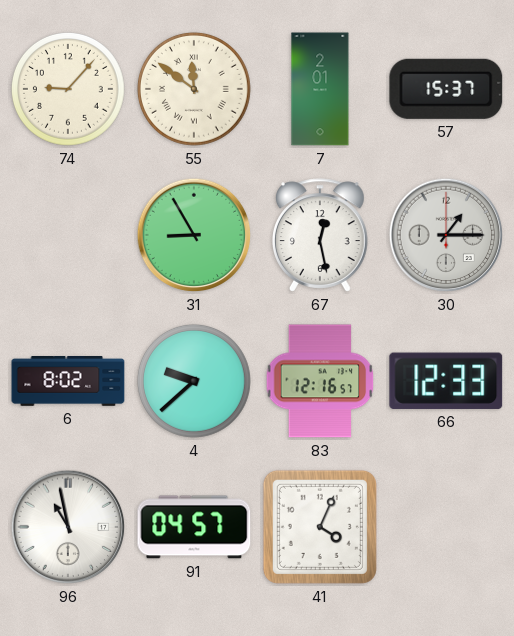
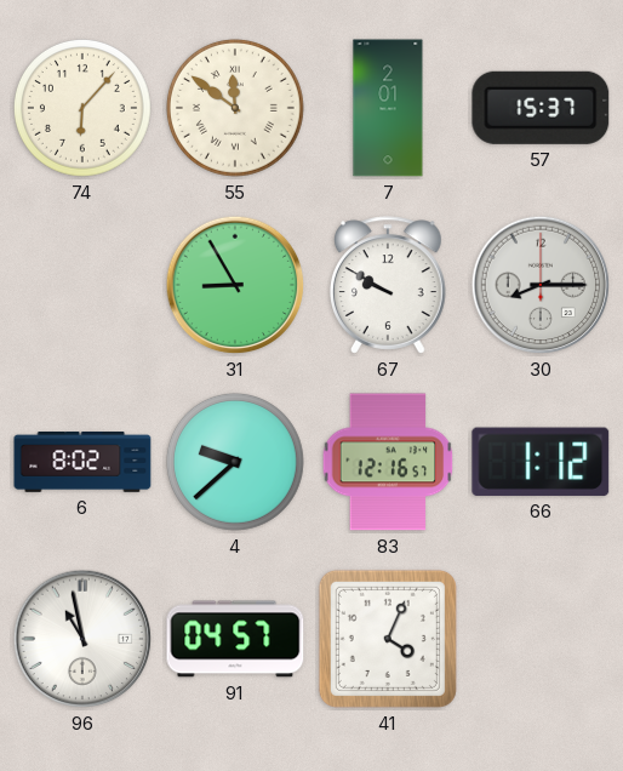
74: 9:07 -> 6:07
67: 12:28 -> 9:50
30: 1:15 -> 8:15
66: 12:33 -> 1:12
